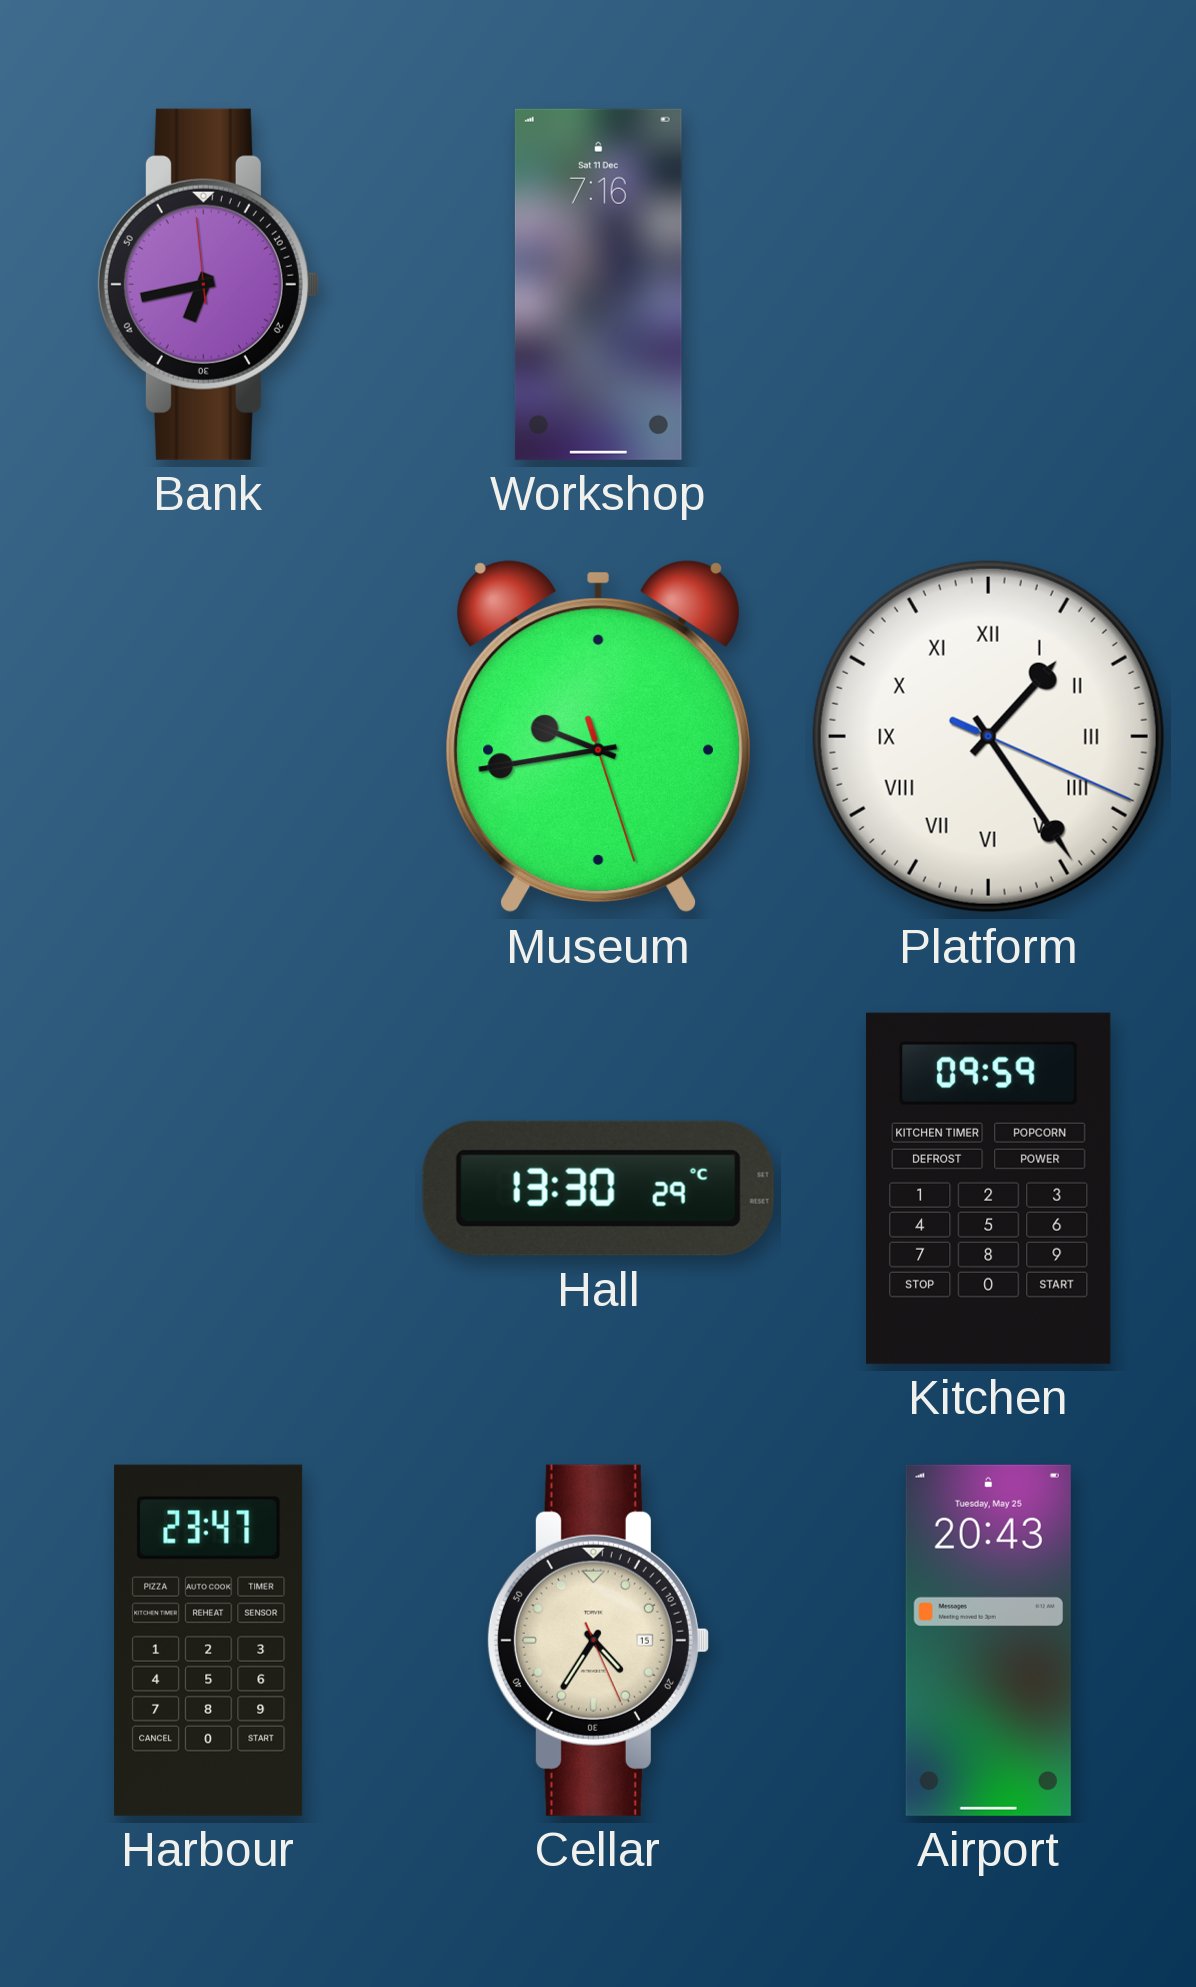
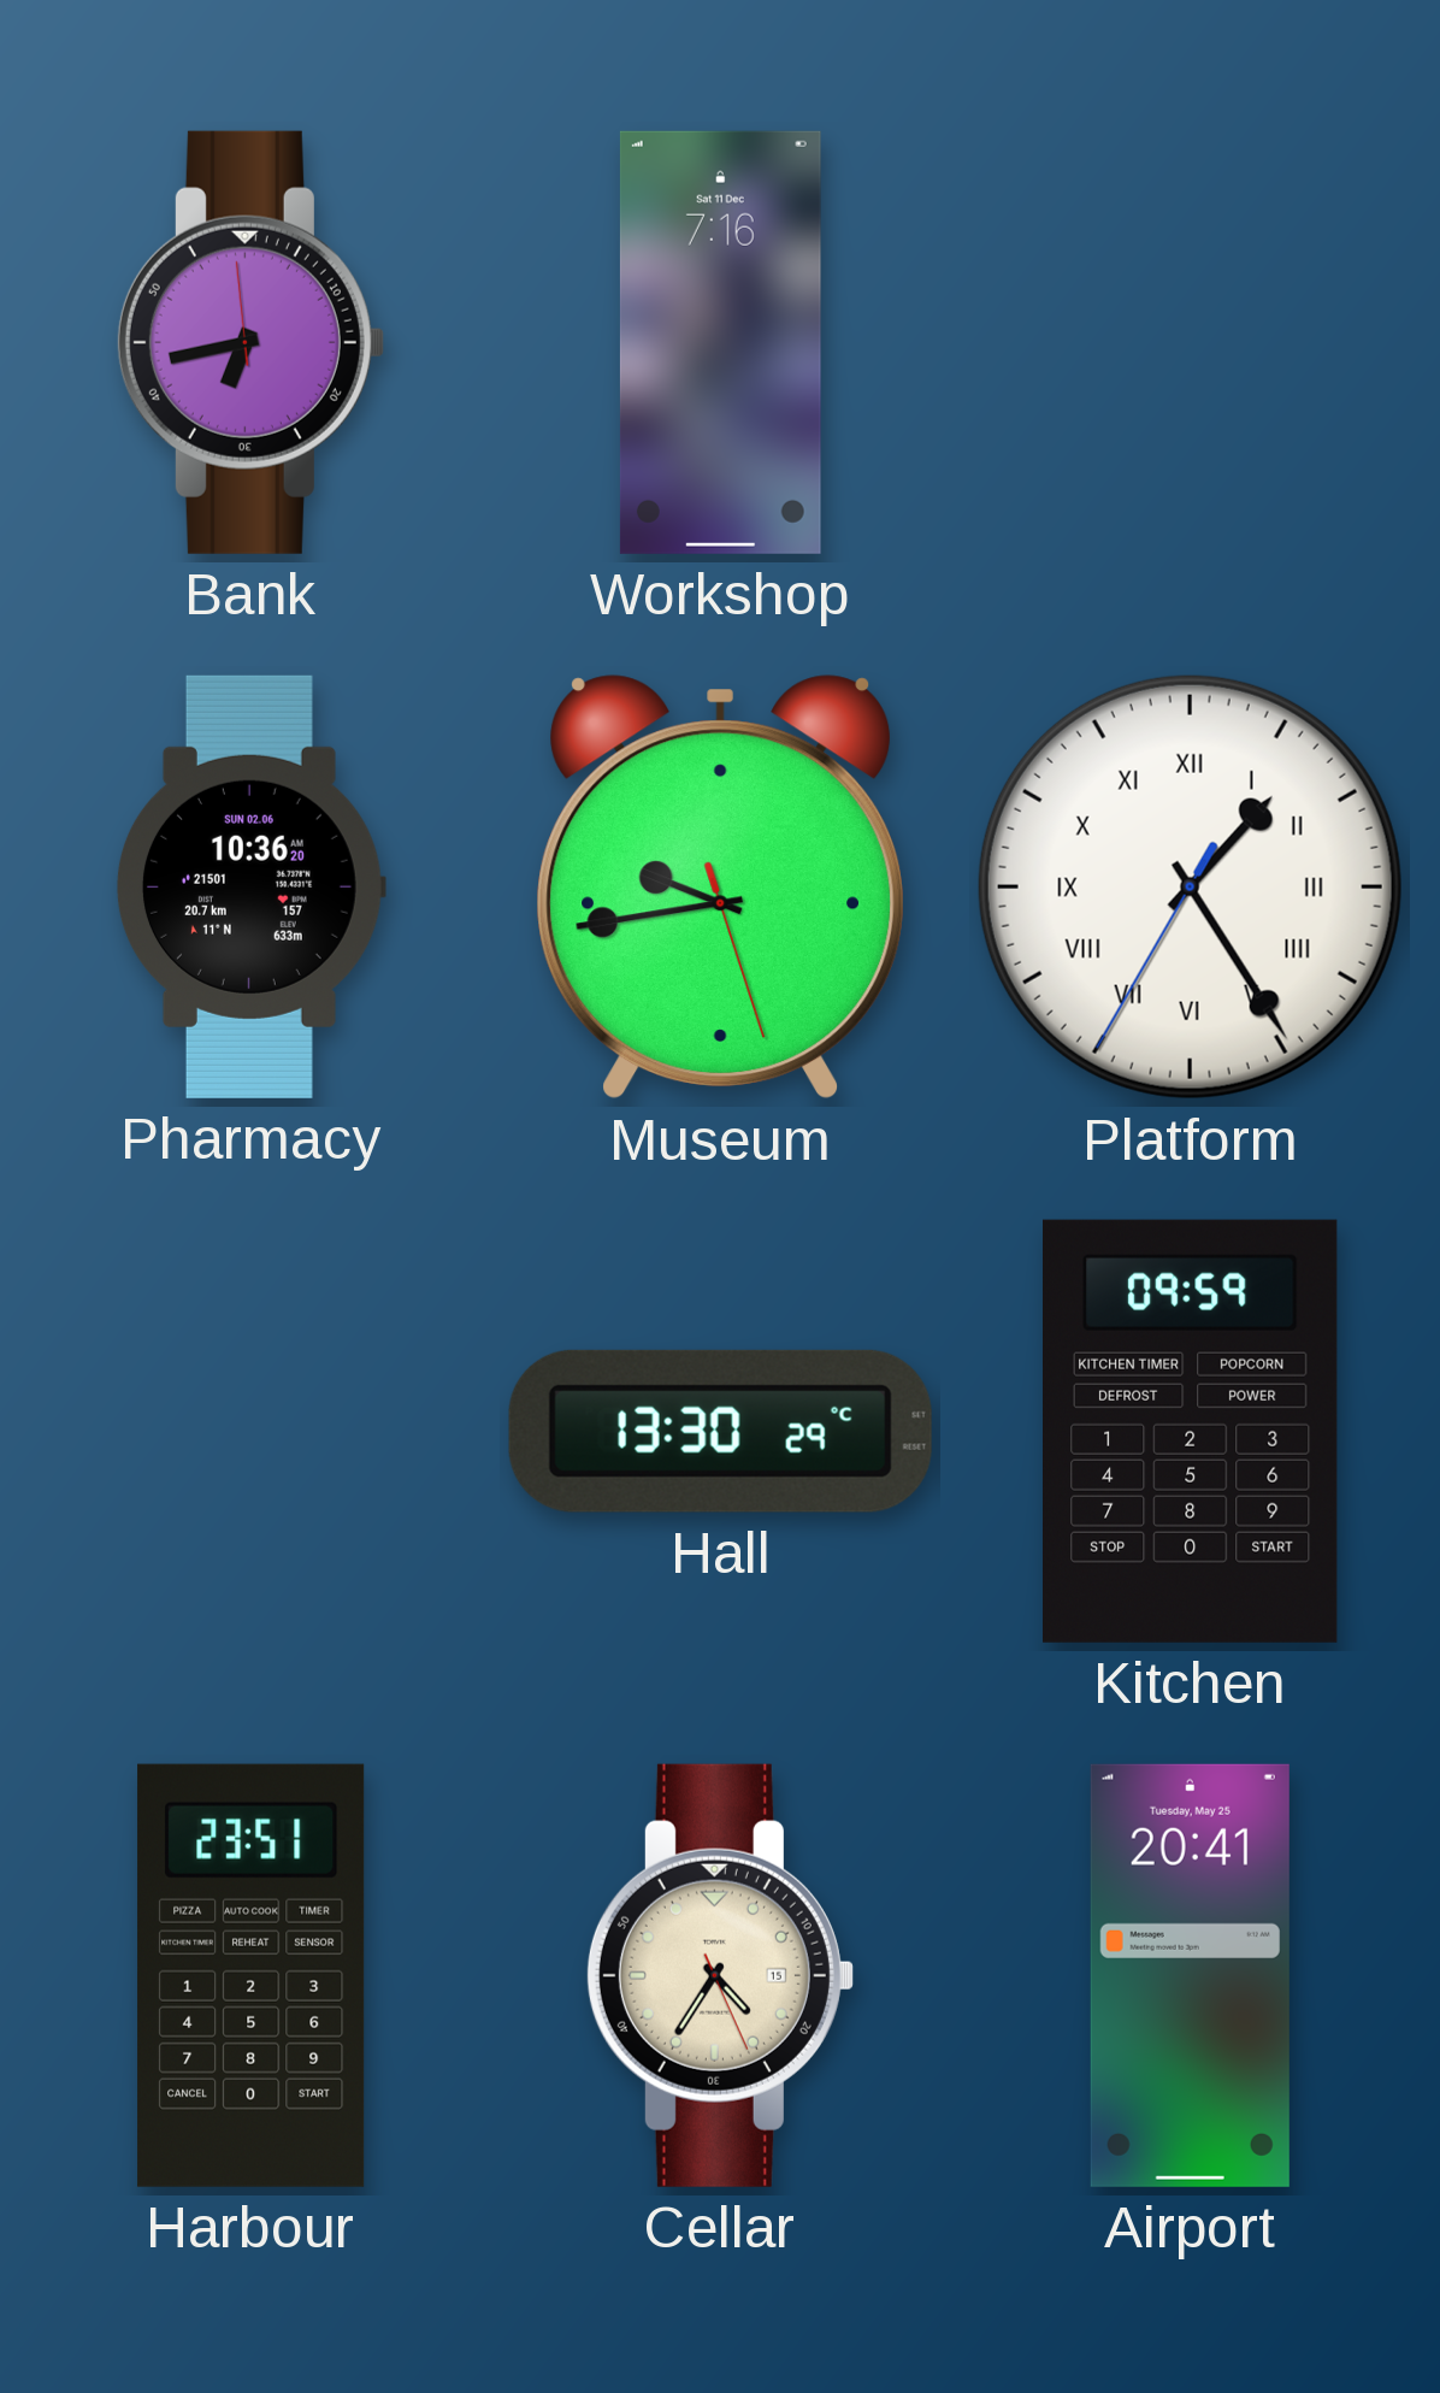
Pharmacy: none -> 10:36
Platform: 1:24:19 -> 1:24:35
Harbour: 23:47 -> 23:51
Airport: 20:43 -> 20:41
